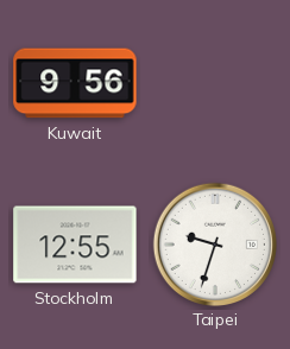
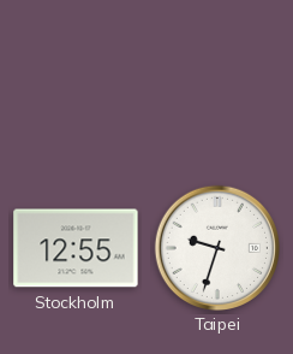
Kuwait: 9:56 -> none
